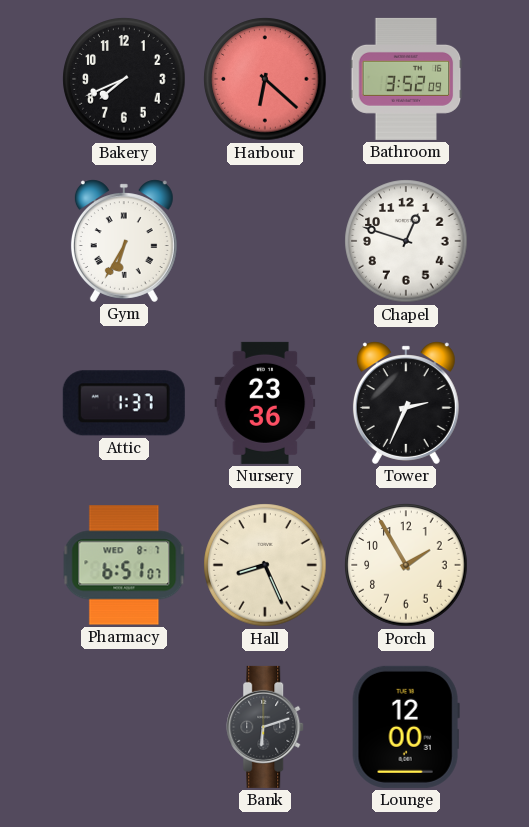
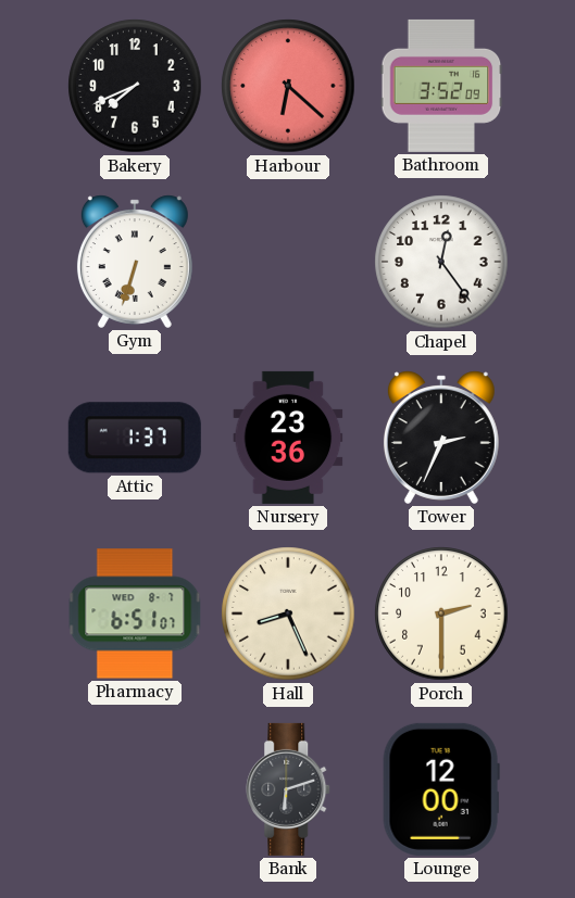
Gym: 6:35 -> 6:33
Chapel: 12:48 -> 12:24
Porch: 1:55 -> 2:30
